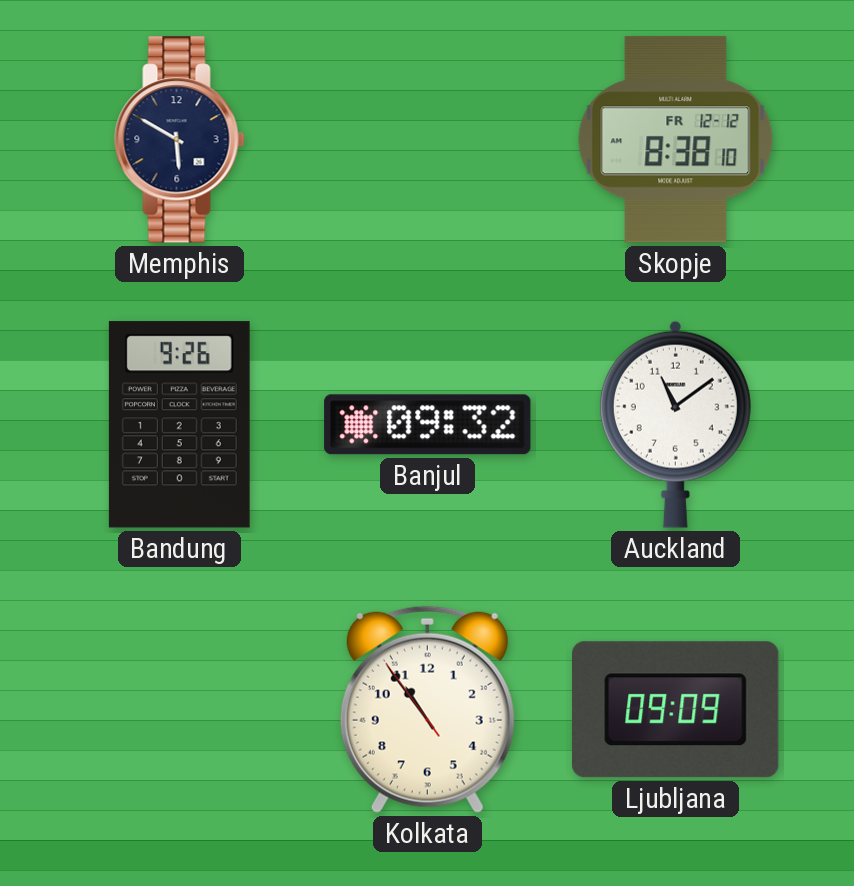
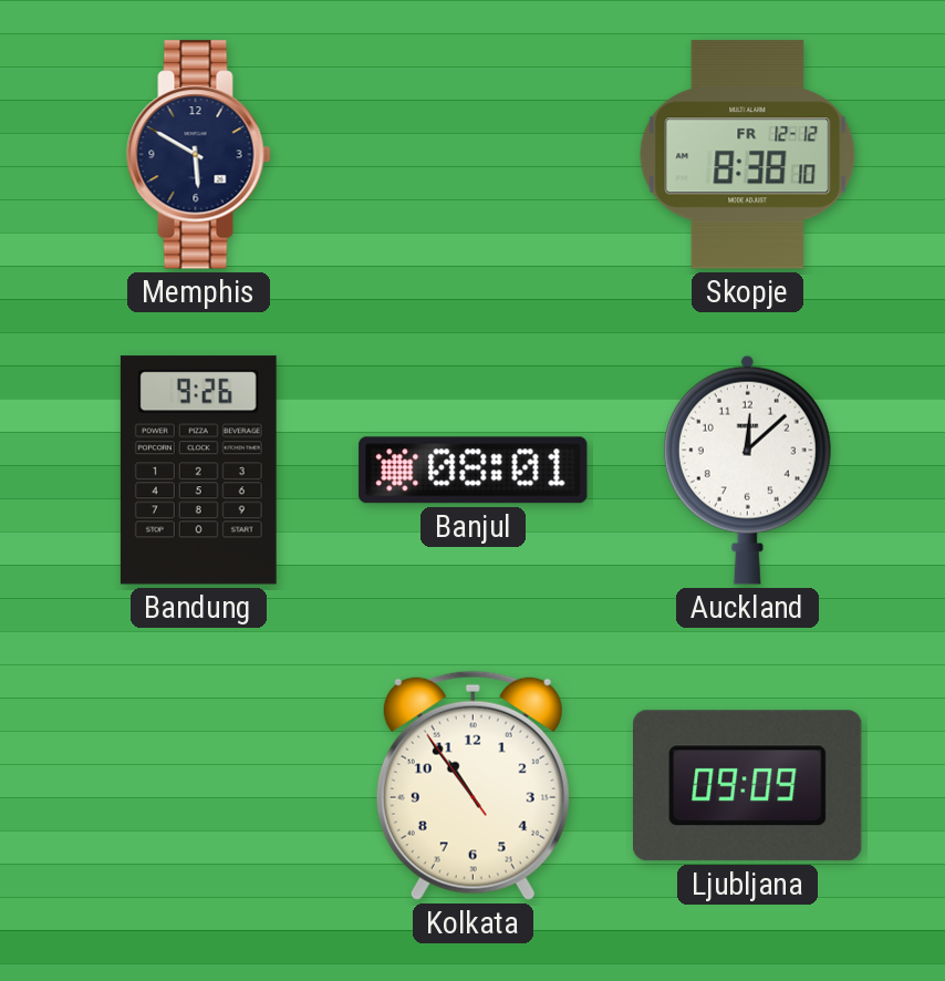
Banjul: 09:32 -> 08:01
Auckland: 11:09 -> 12:08
